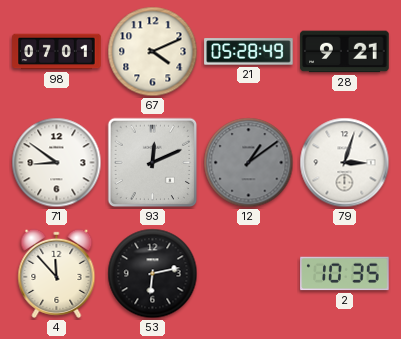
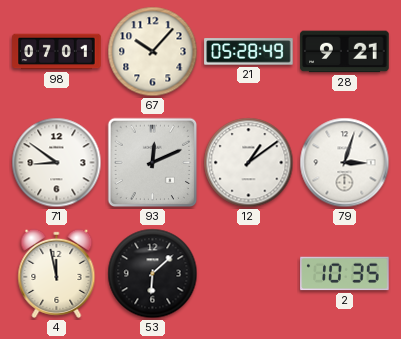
67: 4:11 -> 10:07
12 dial: grey -> white
4: 11:53 -> 11:58
53: 6:13 -> 6:08
